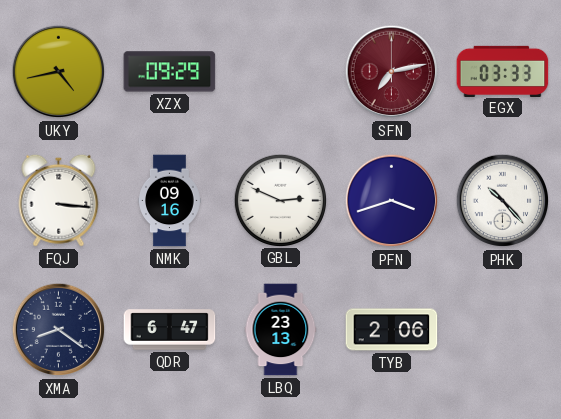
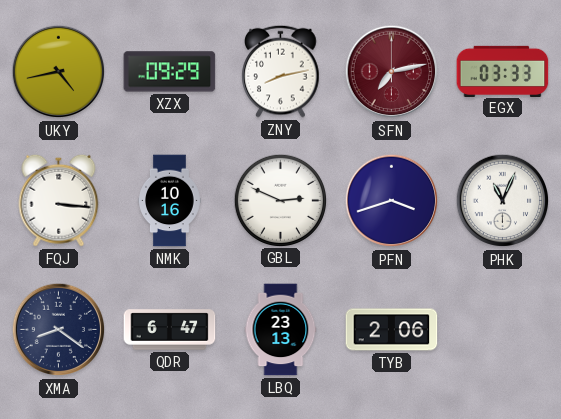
ZNY: none -> 8:13
NMK: 09:16 -> 10:16
PHK: 10:23 -> 11:04
